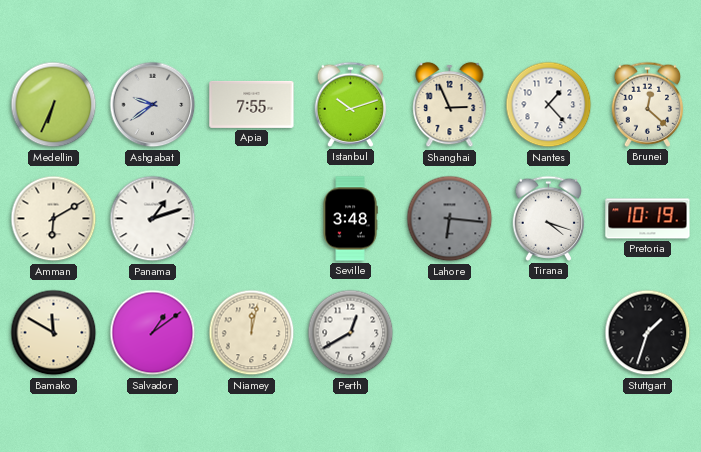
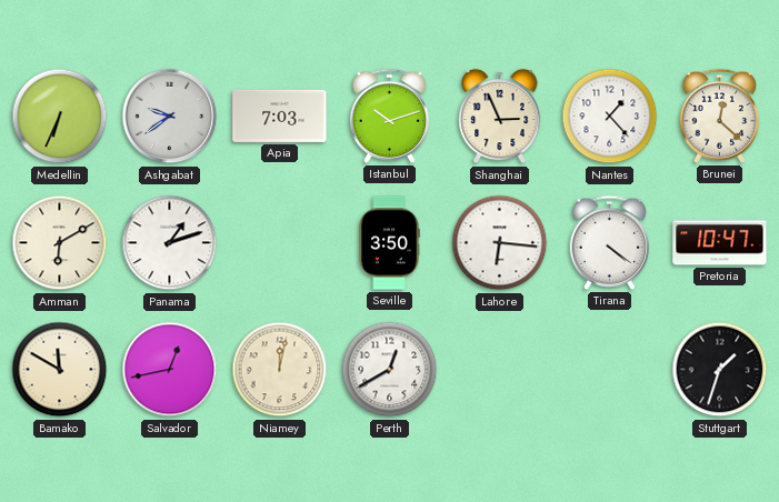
Apia: 7:55 -> 7:03
Seville: 3:48 -> 3:50
Lahore dial: grey -> white
Tirana: 4:18 -> 4:21
Pretoria: 10:19 -> 10:47
Salvador: 1:09 -> 12:43
